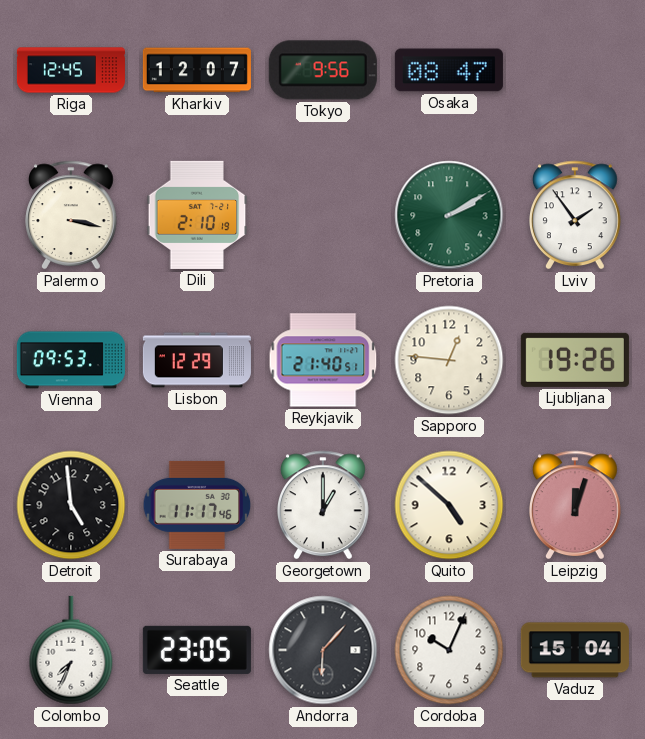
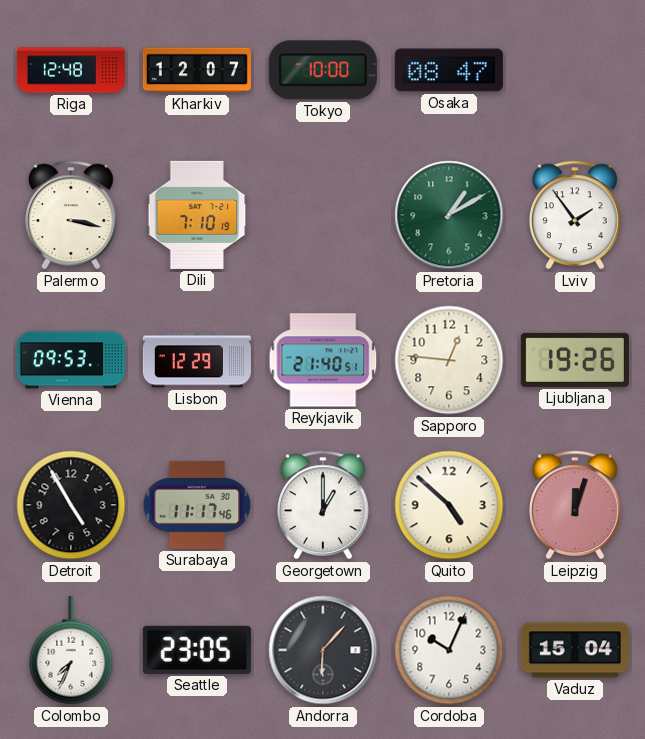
Riga: 12:45 -> 12:48
Tokyo: 9:56 -> 10:00
Dili: 2:10 -> 7:10
Pretoria: 2:10 -> 1:10
Detroit: 4:59 -> 4:55
